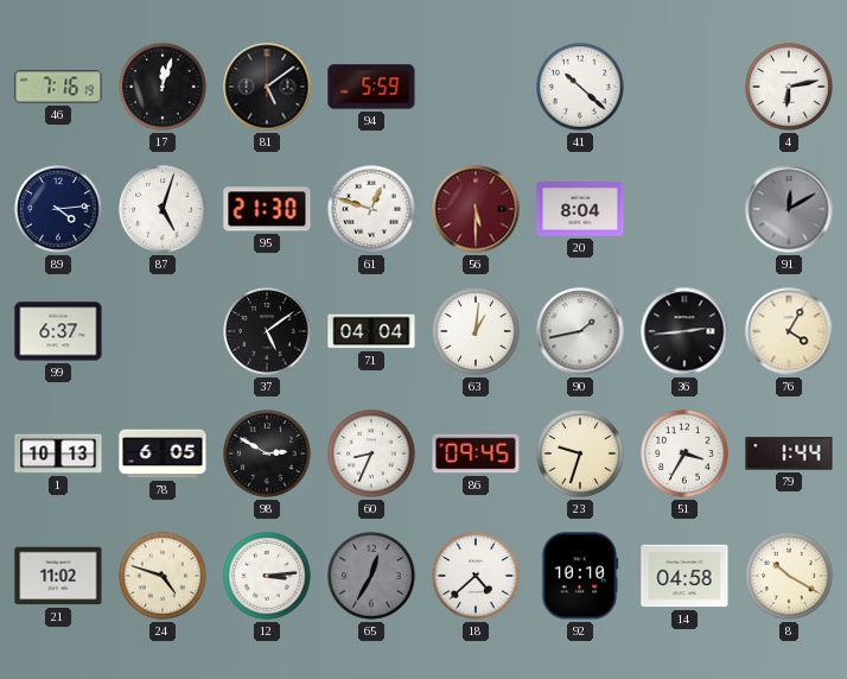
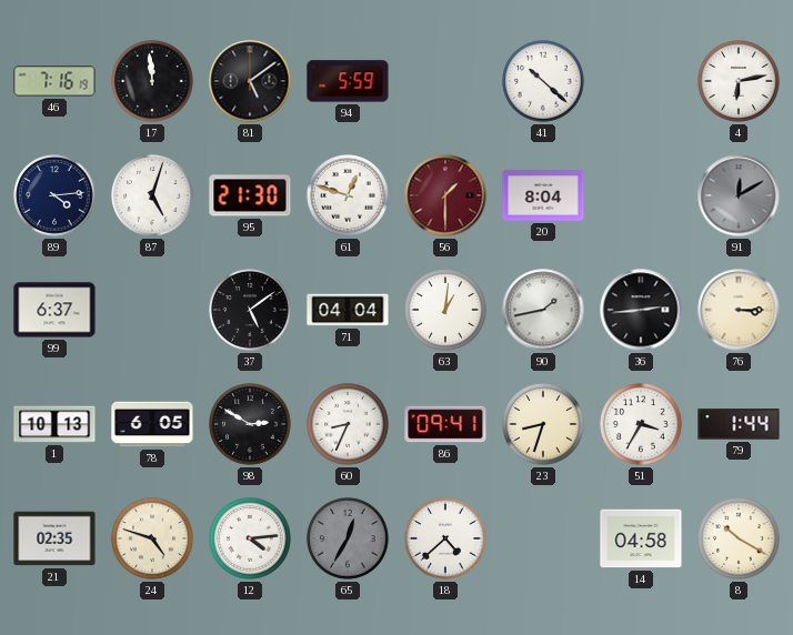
17: 12:03 -> 11:59
56: 5:30 -> 1:30
76: 4:05 -> 3:15
86: 09:45 -> 09:41
23: 9:33 -> 8:33
21: 11:02 -> 02:35
12: 3:14 -> 4:14
92: 10:10 -> none
